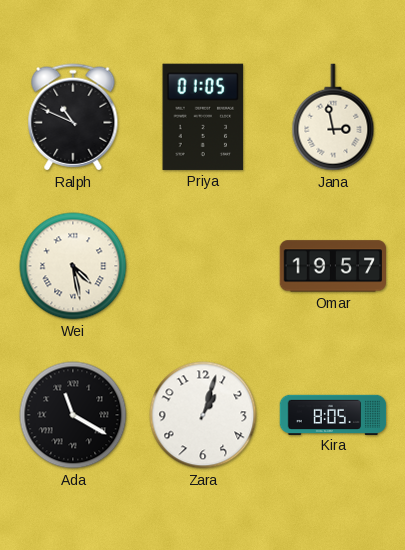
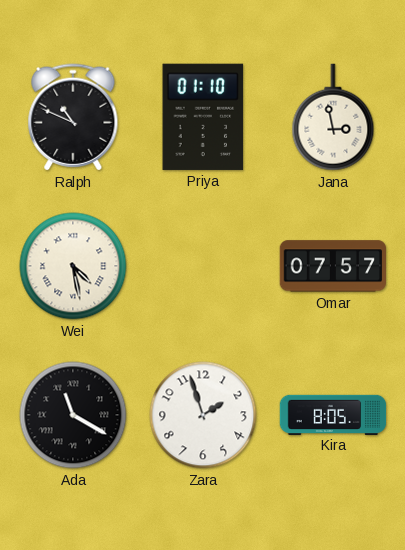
Priya: 01:05 -> 01:10
Omar: 19:57 -> 07:57
Zara: 1:03 -> 1:57
